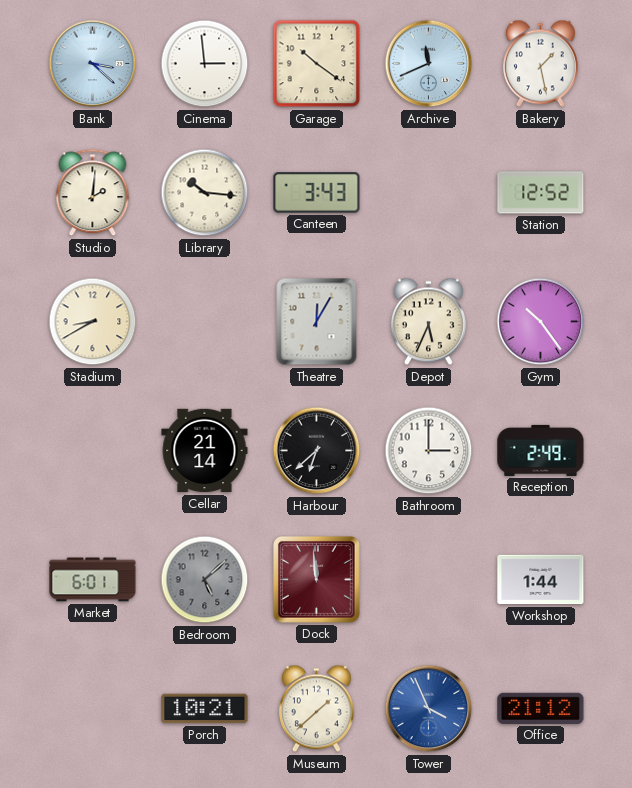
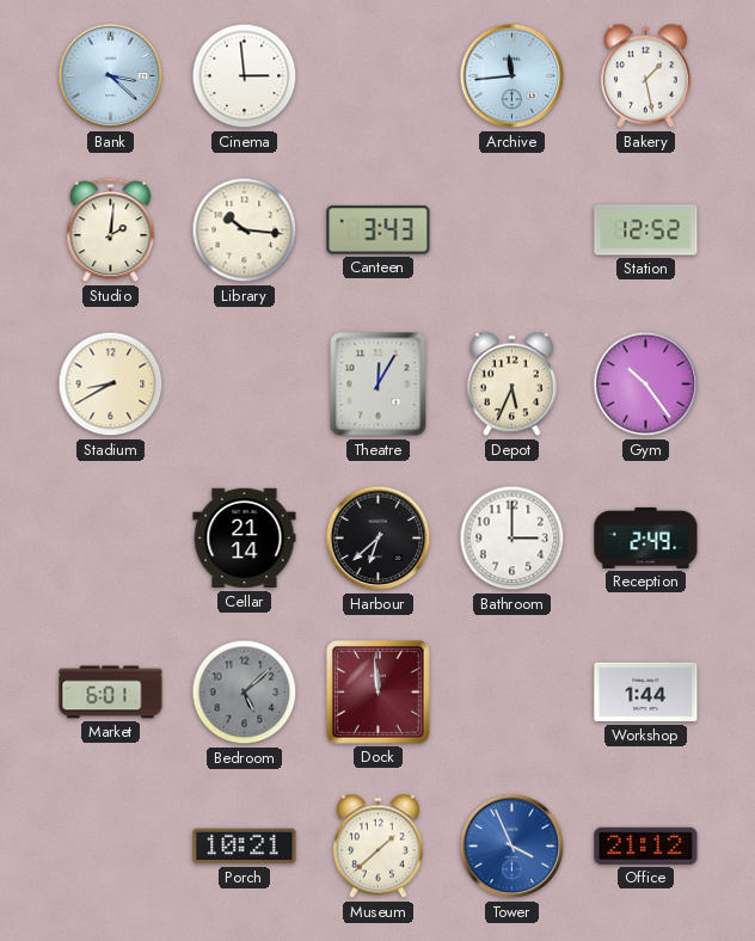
Garage: 10:21 -> none
Archive: 11:41 -> 11:44
